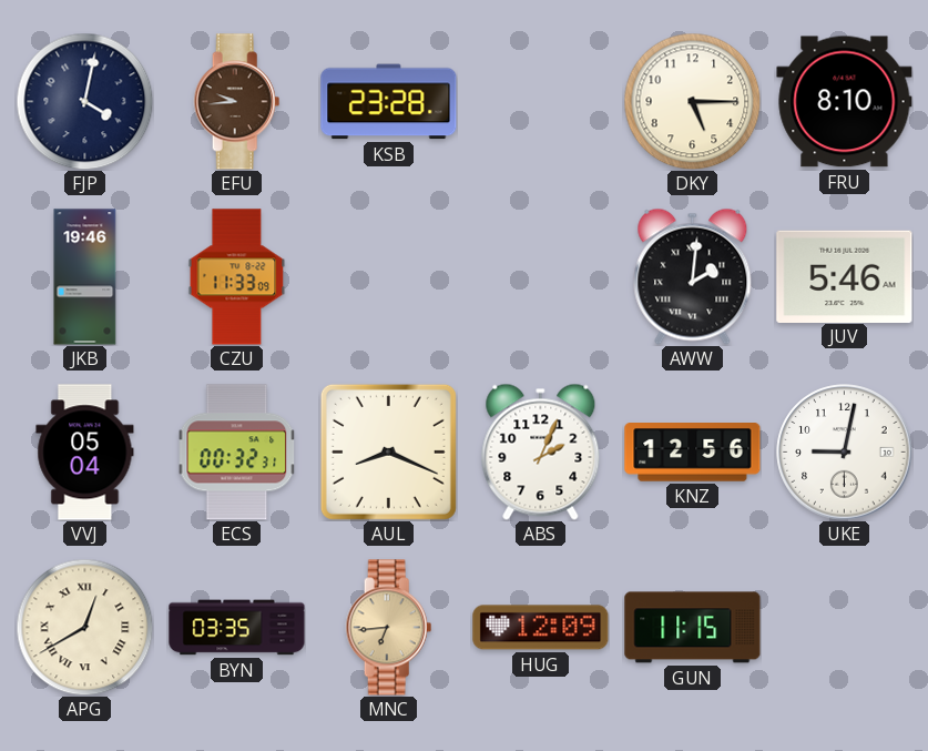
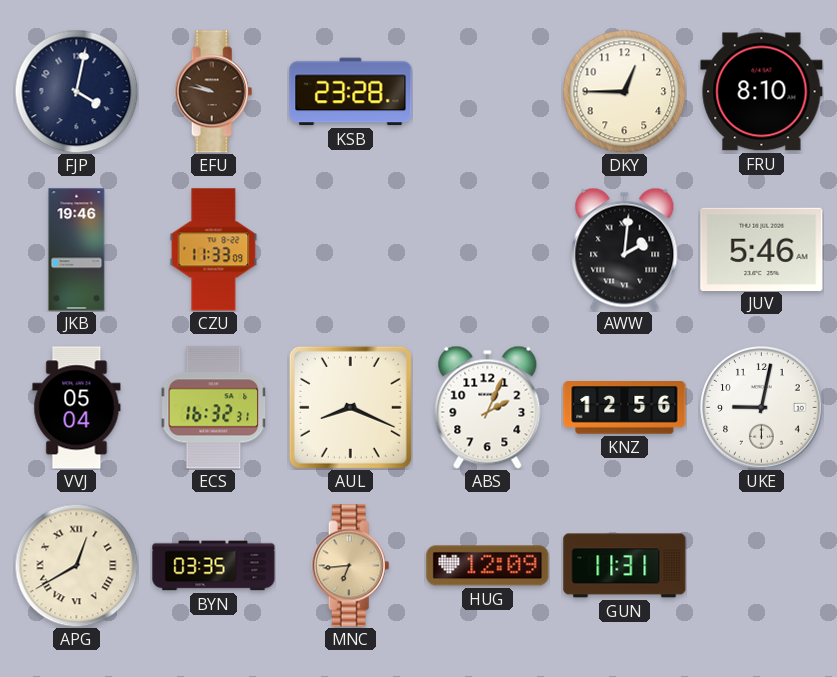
EFU: 9:44 -> 9:47
DKY: 5:15 -> 12:45
ECS: 00:32 -> 16:32
GUN: 11:15 -> 11:31
